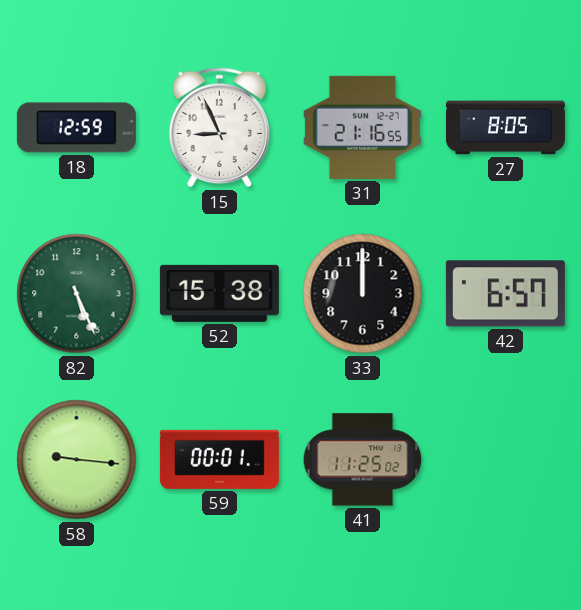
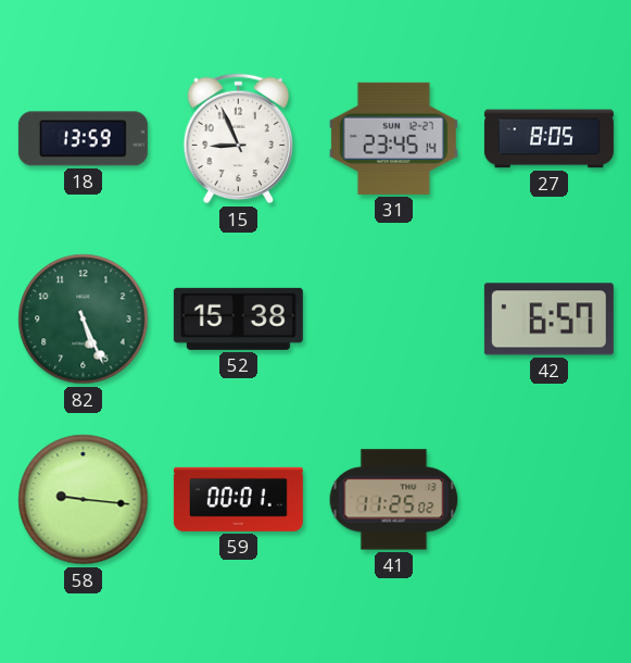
18: 12:59 -> 13:59
31: 21:16 -> 23:45
33: 12:00 -> none
